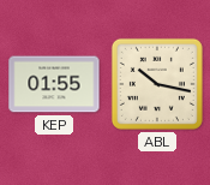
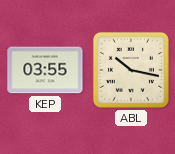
KEP: 01:55 -> 03:55
